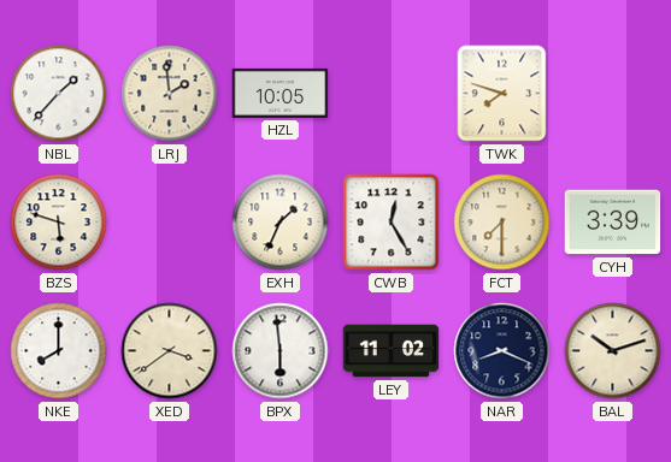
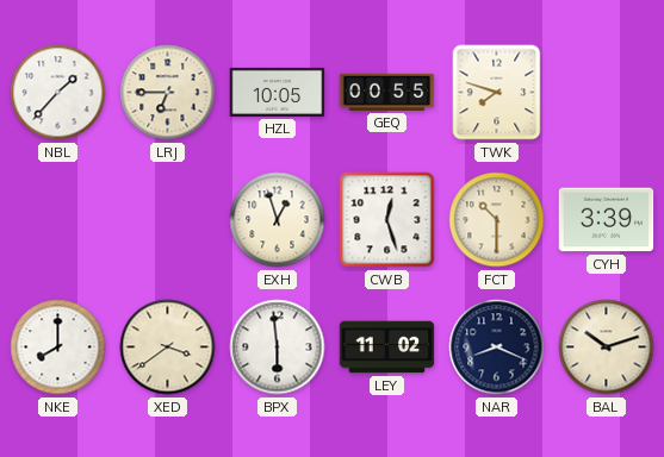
LRJ: 1:59 -> 6:45
GEQ: none -> 00:55
BZS: 5:48 -> none
EXH: 1:34 -> 12:57
CWB: 12:25 -> 12:27
FCT: 7:30 -> 10:30
